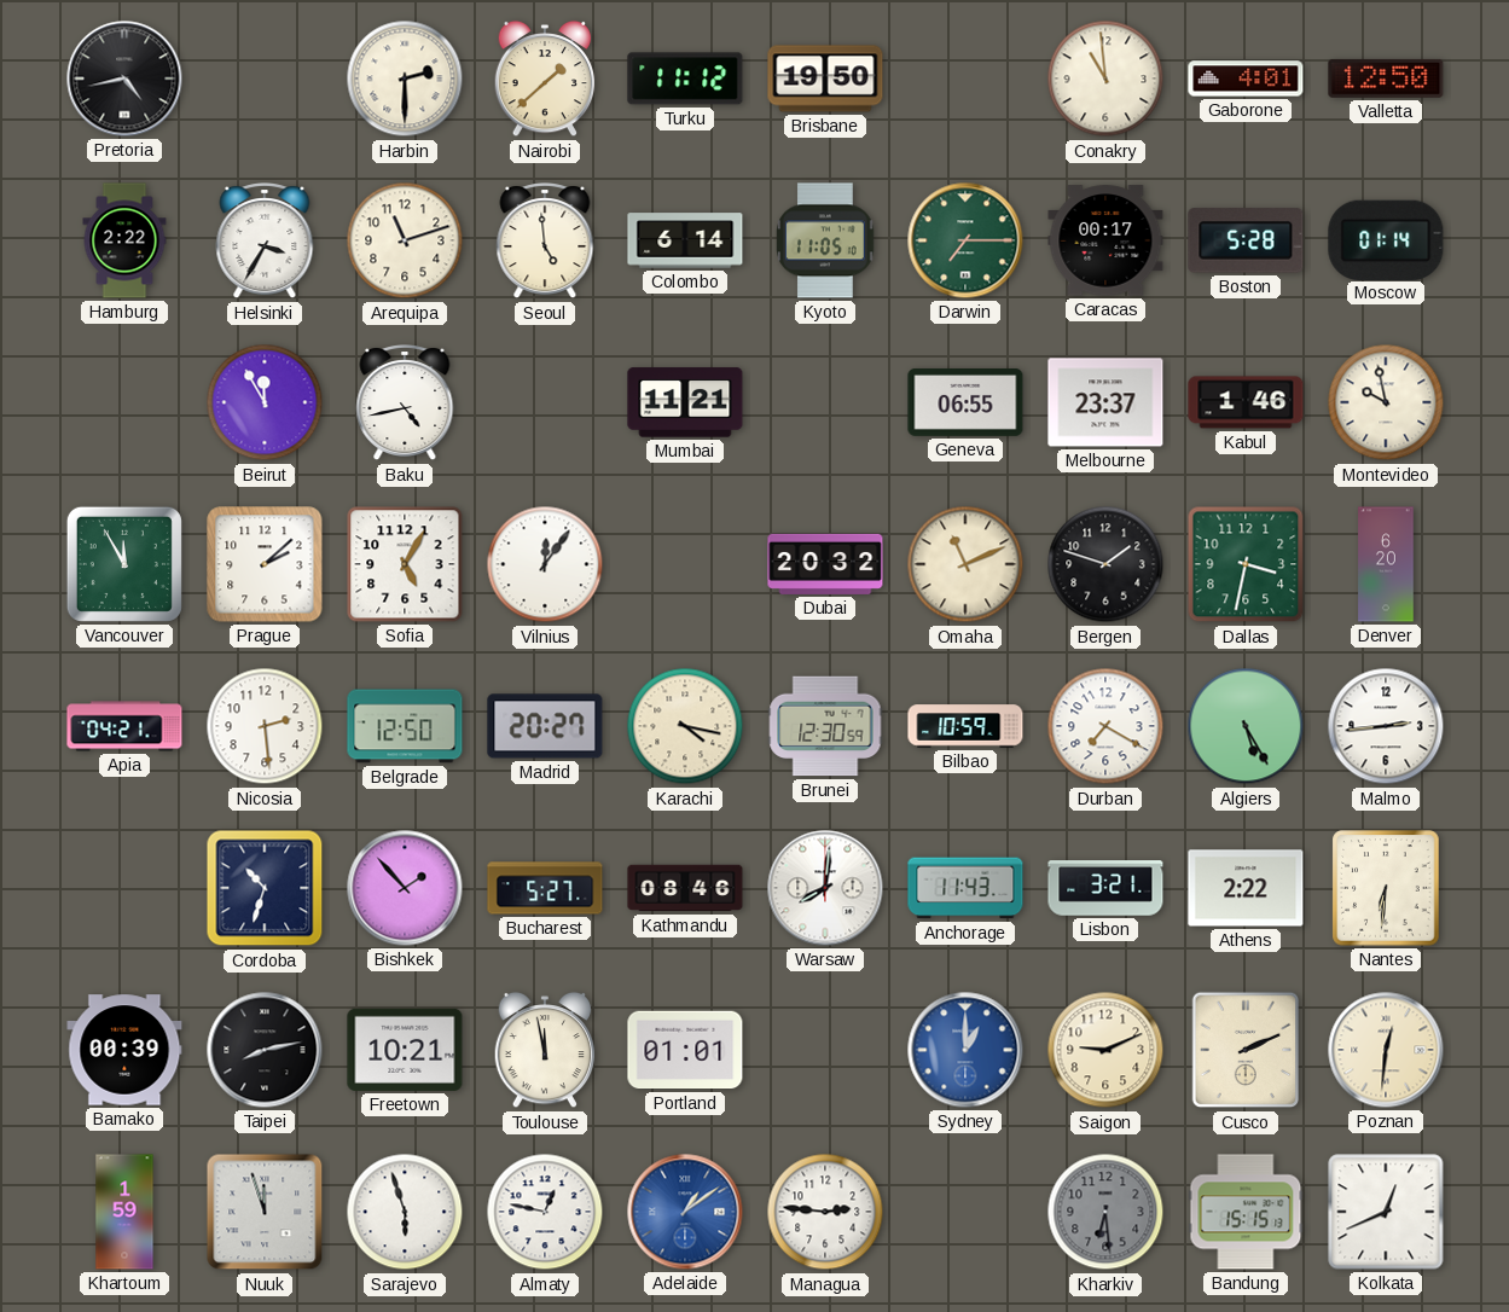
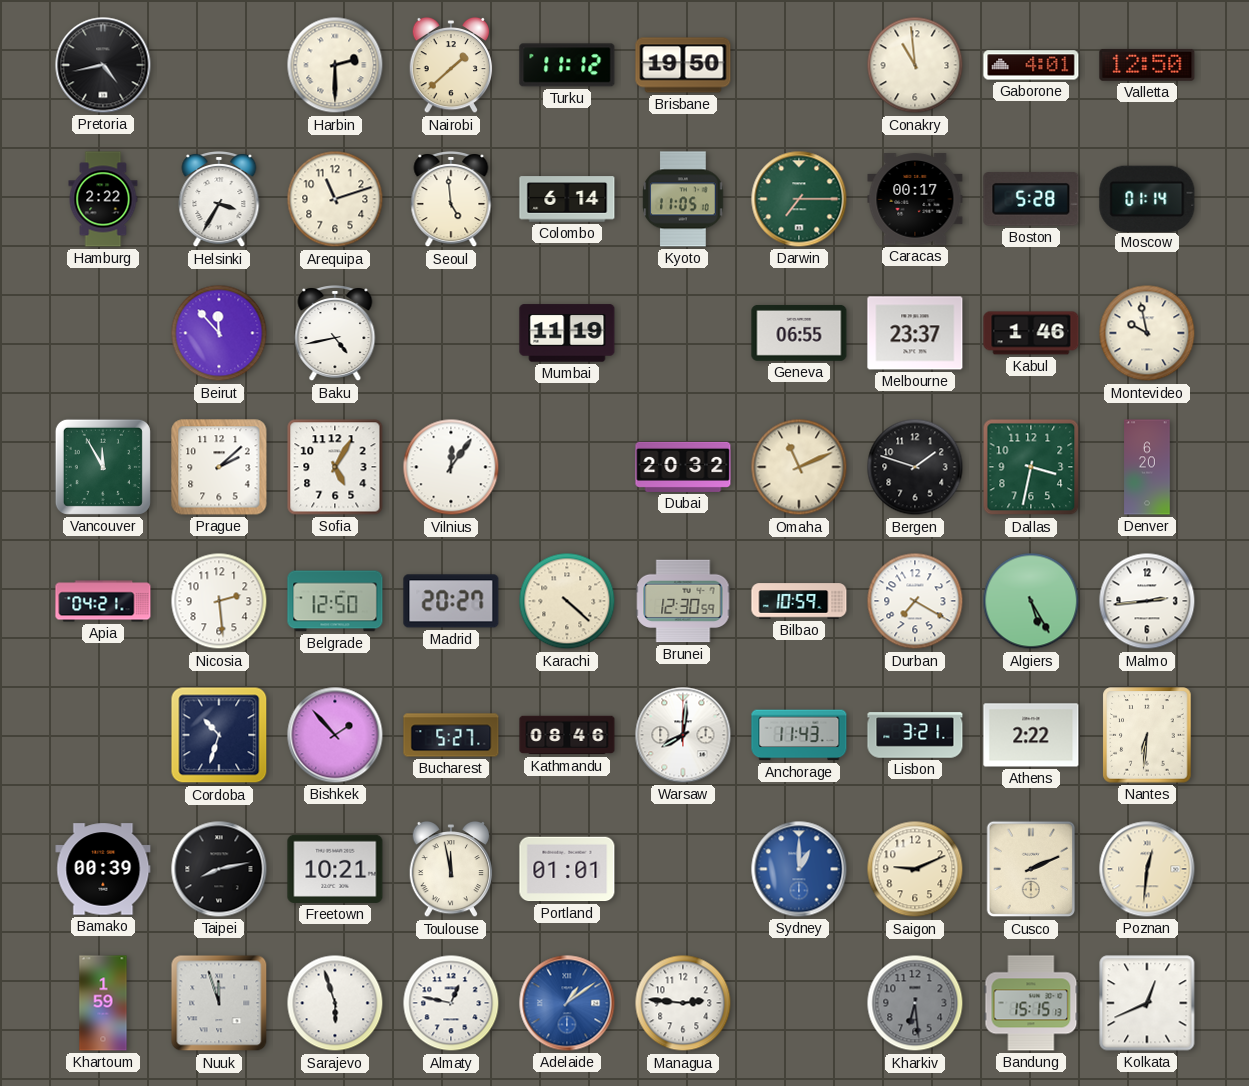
Beirut: 11:55 -> 11:53
Mumbai: 11:21 -> 11:19
Karachi: 4:17 -> 4:22
